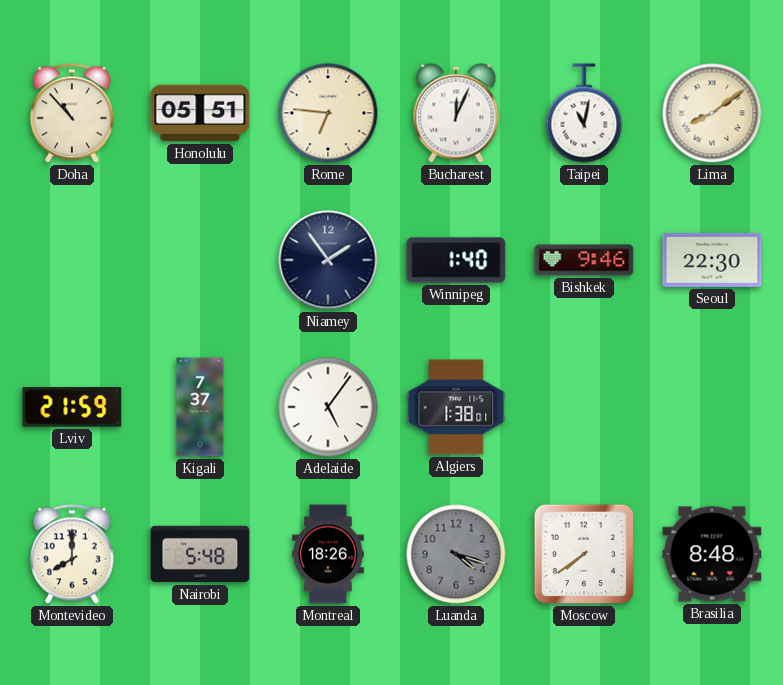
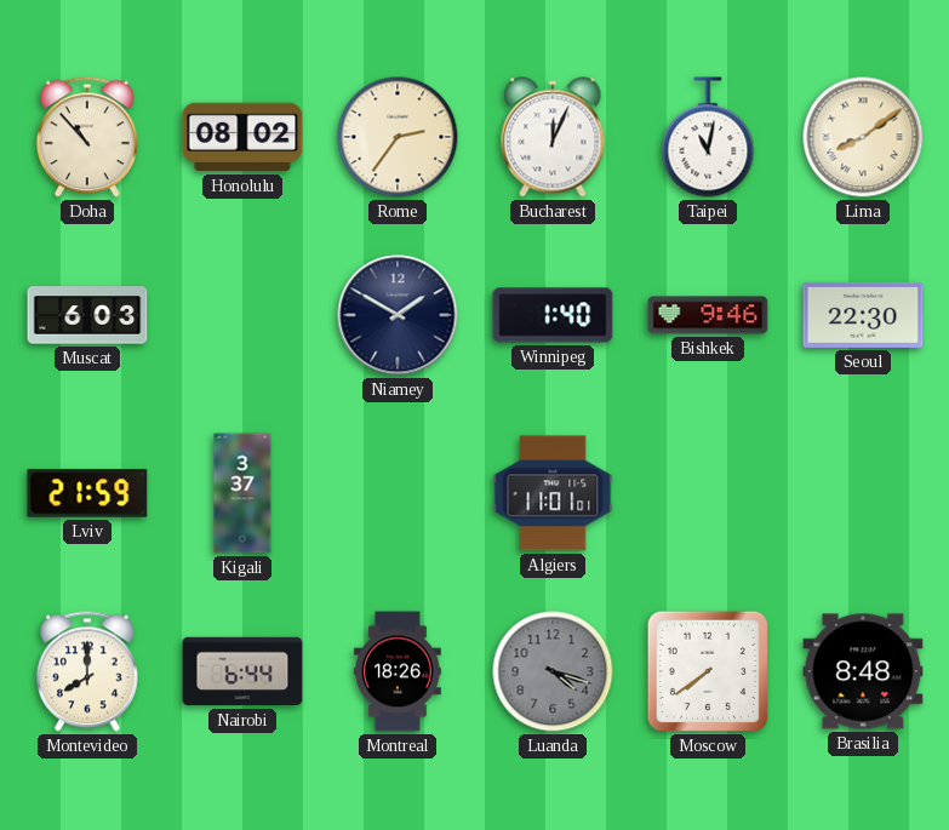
Honolulu: 05:51 -> 08:02
Rome: 6:46 -> 2:36
Muscat: none -> 6:03
Niamey: 1:54 -> 1:50
Kigali: 7:37 -> 3:37
Adelaide: 5:06 -> none
Algiers: 1:38 -> 11:01
Nairobi: 5:48 -> 6:44
